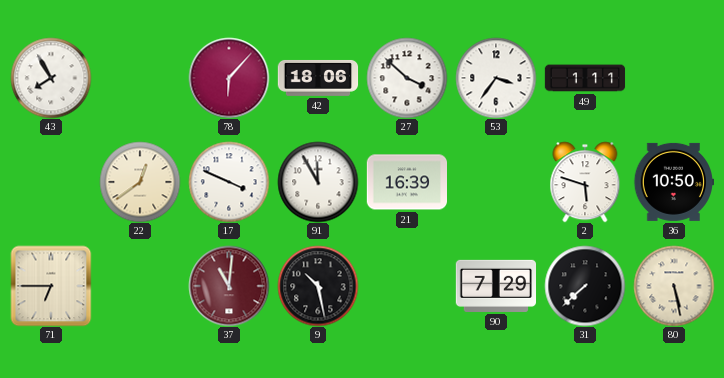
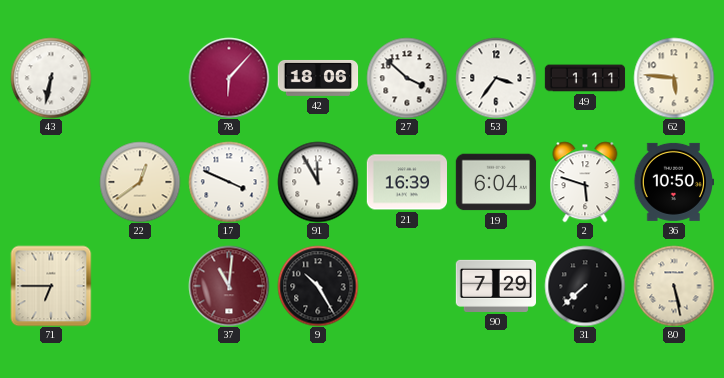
43: 7:55 -> 6:32
62: none -> 5:46
19: none -> 6:04
9: 10:28 -> 10:25
